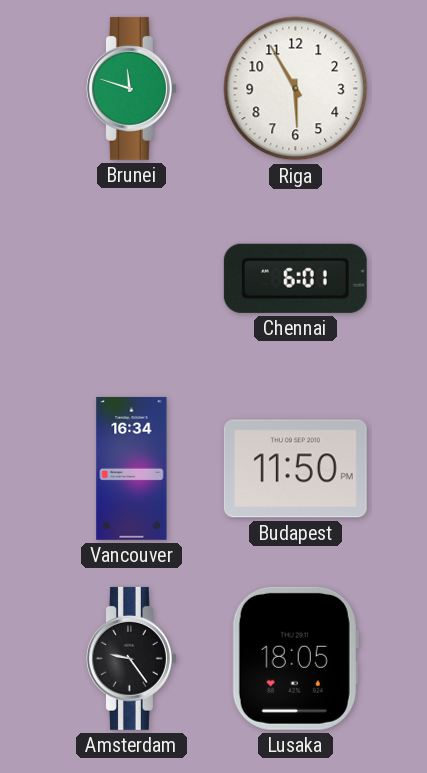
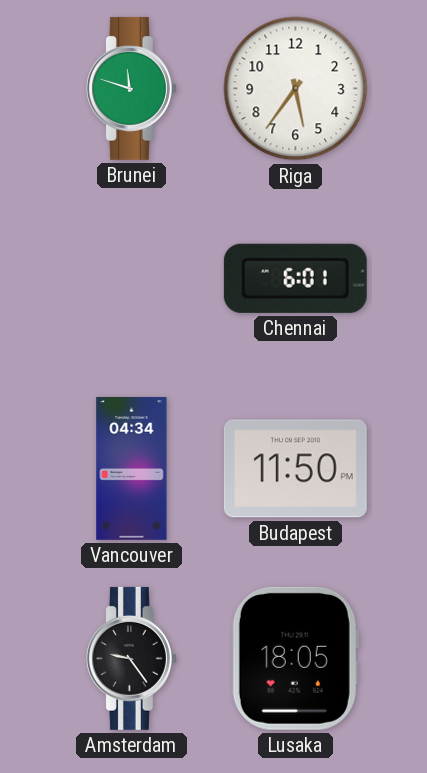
Riga: 5:55 -> 5:36
Vancouver: 16:34 -> 04:34
